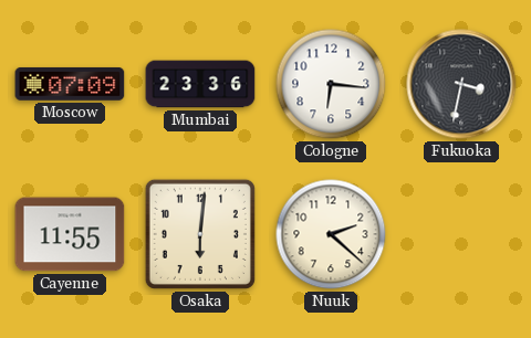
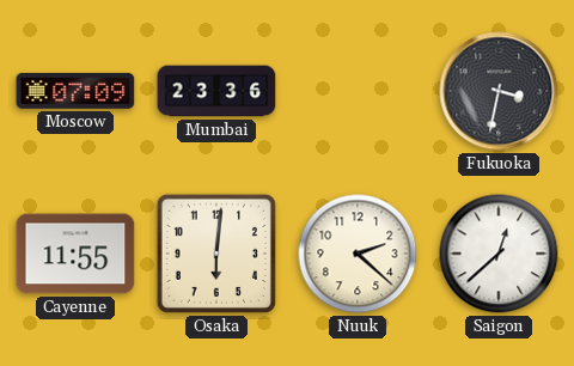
Cologne: 6:16 -> none
Saigon: none -> 12:38
